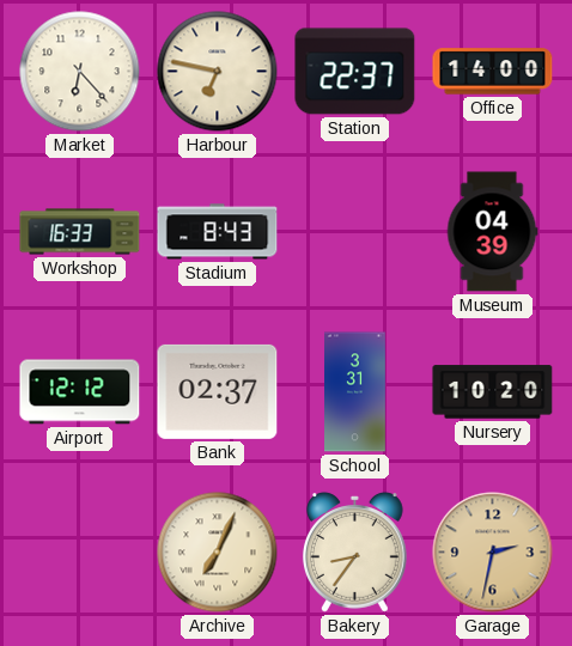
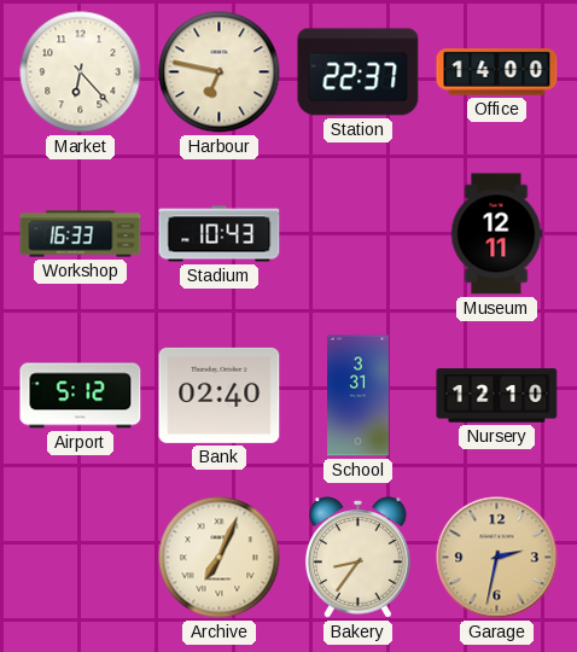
Stadium: 8:43 -> 10:43
Museum: 04:39 -> 12:11
Airport: 12:12 -> 5:12
Bank: 02:37 -> 02:40
Nursery: 10:20 -> 12:10
